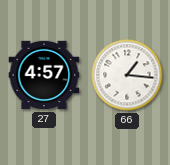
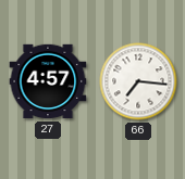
66: 1:16 -> 7:16
